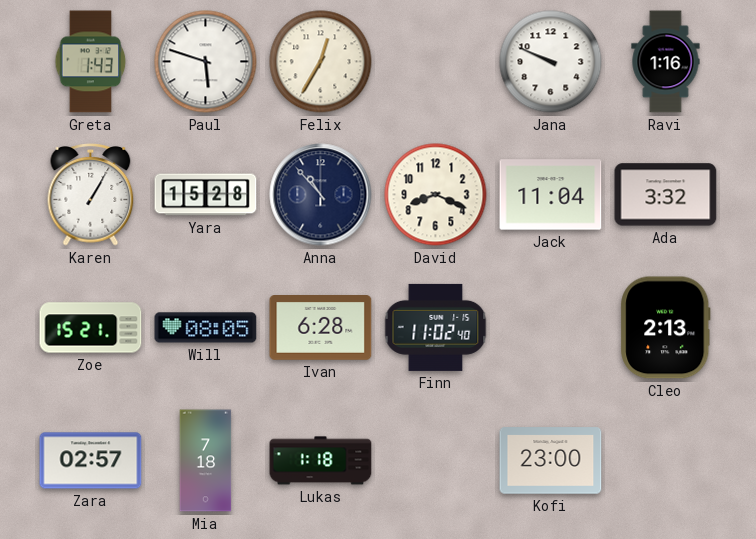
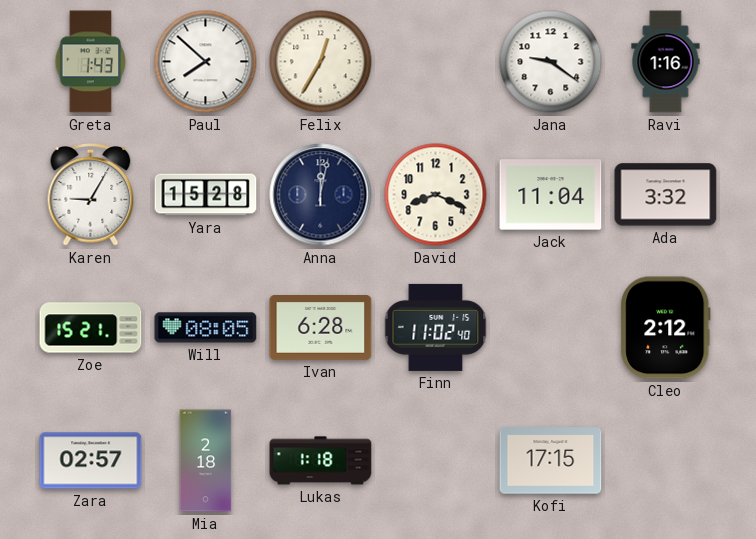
Paul: 5:48 -> 7:52
Jana: 9:49 -> 9:21
Karen: 1:05 -> 9:05
Anna: 10:53 -> 12:02
Cleo: 2:13 -> 2:12
Mia: 7:18 -> 2:18
Kofi: 23:00 -> 17:15
